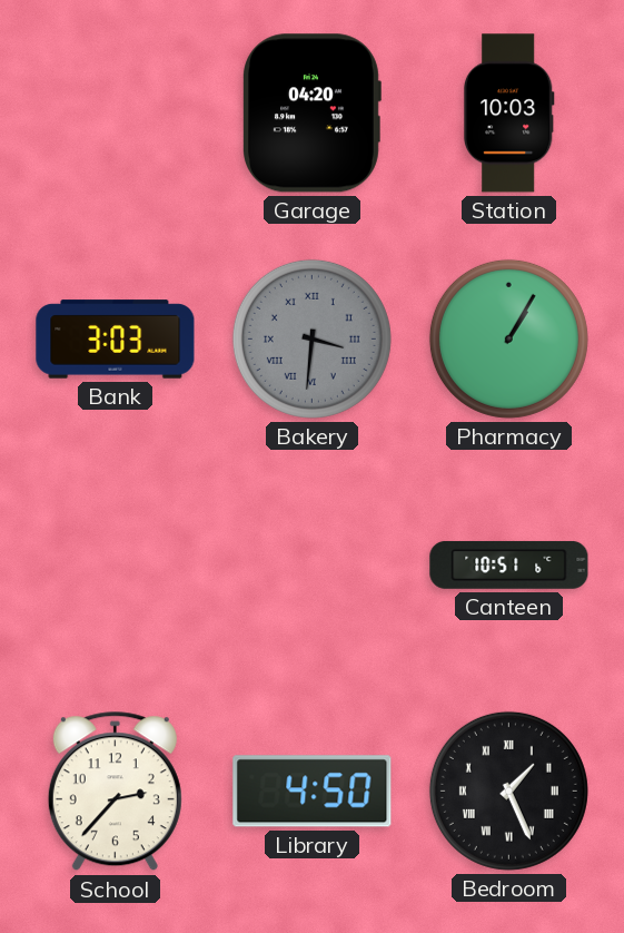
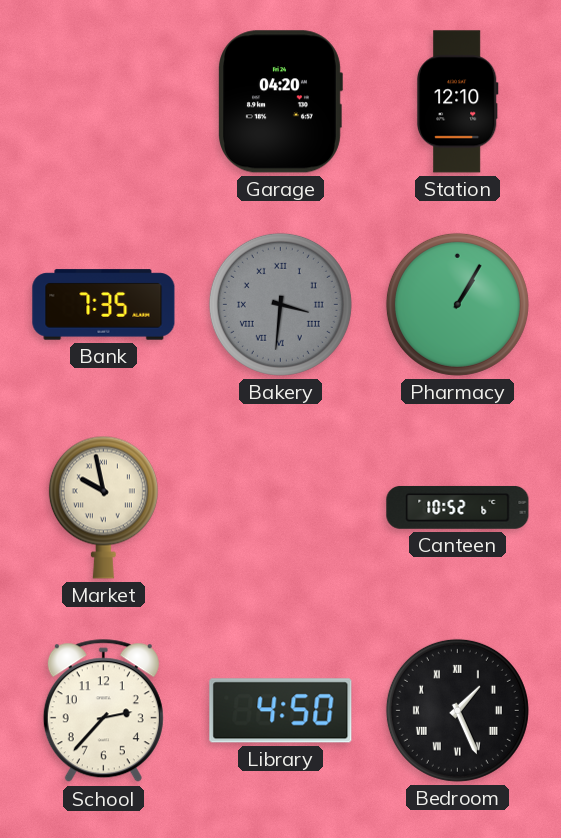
Station: 10:03 -> 12:10
Bank: 3:03 -> 7:35
Market: none -> 9:58
Canteen: 10:51 -> 10:52
